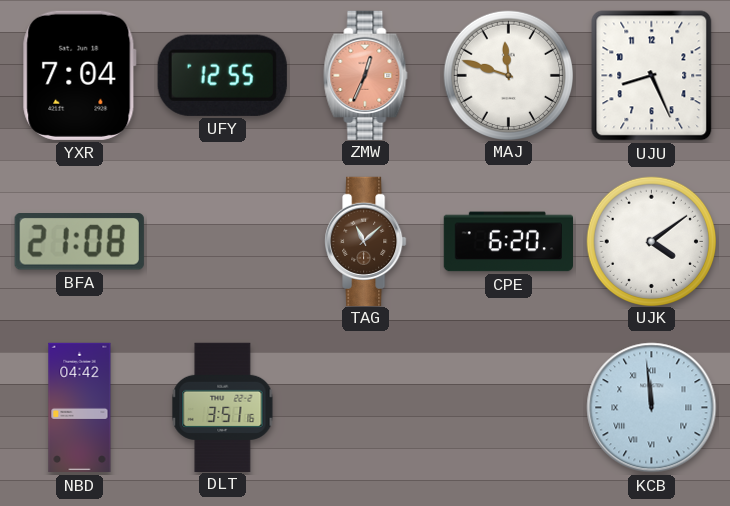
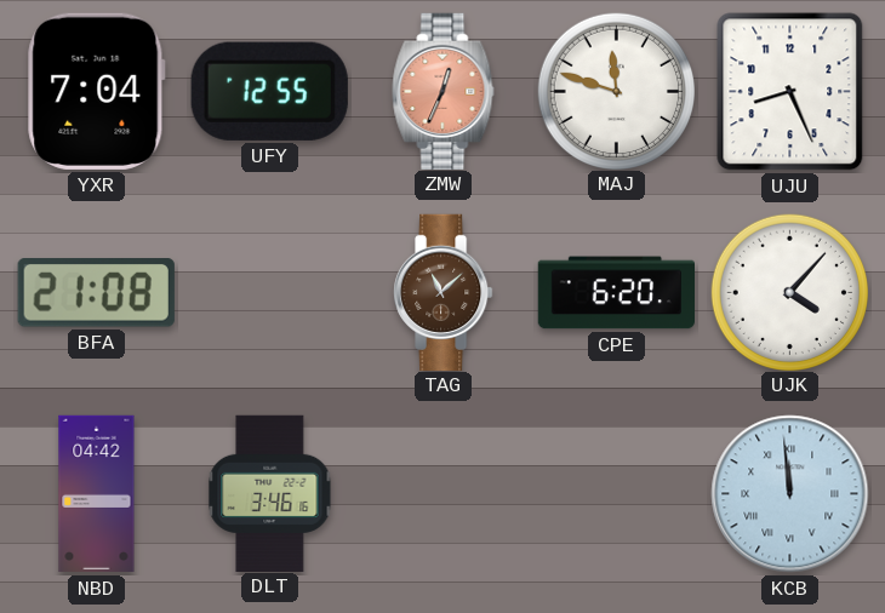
UJK: 4:09 -> 4:07
DLT: 3:51 -> 3:46
